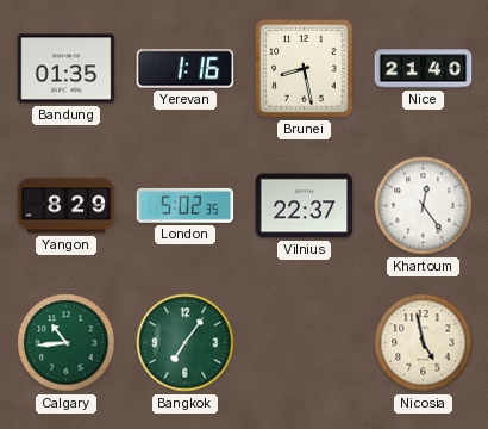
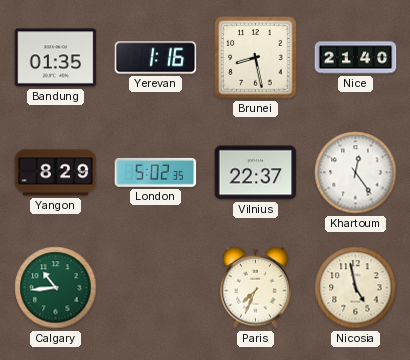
Bangkok: 7:06 -> none
Paris: none -> 7:34
